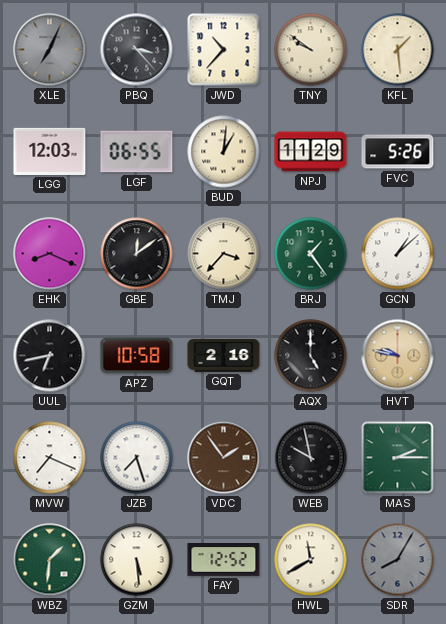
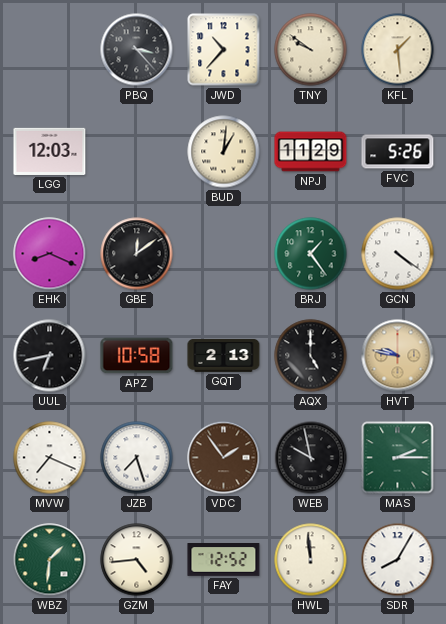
XLE: 7:04 -> none
LGF: 06:55 -> none
TMJ: 3:37 -> none
GCN: 1:08 -> 4:21
GQT: 2:16 -> 2:13
GZM: 5:29 -> 4:44
HWL: 11:40 -> 11:59
SDR dial: grey -> white
